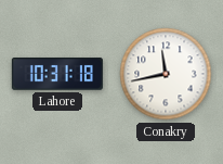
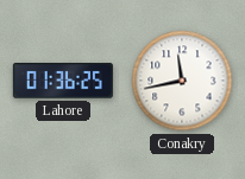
Lahore: 10:31 -> 01:36
